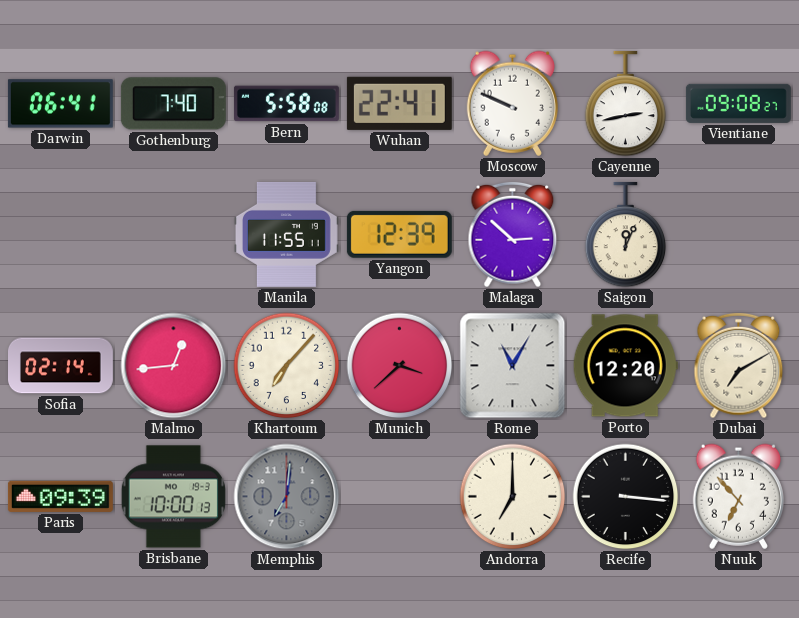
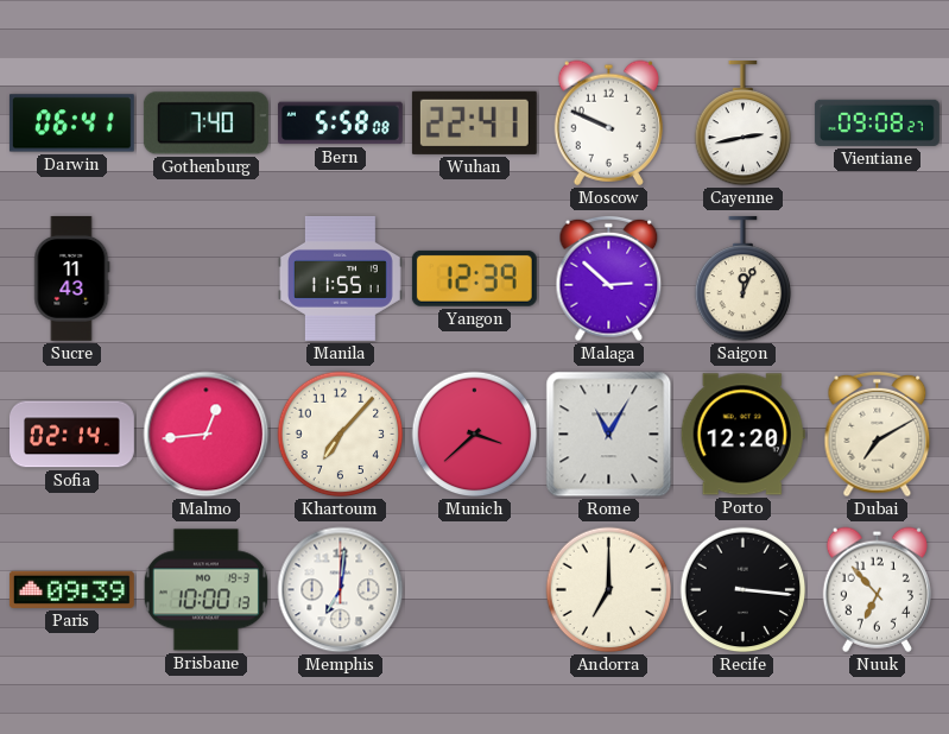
Sucre: none -> 11:43
Memphis dial: grey -> white
